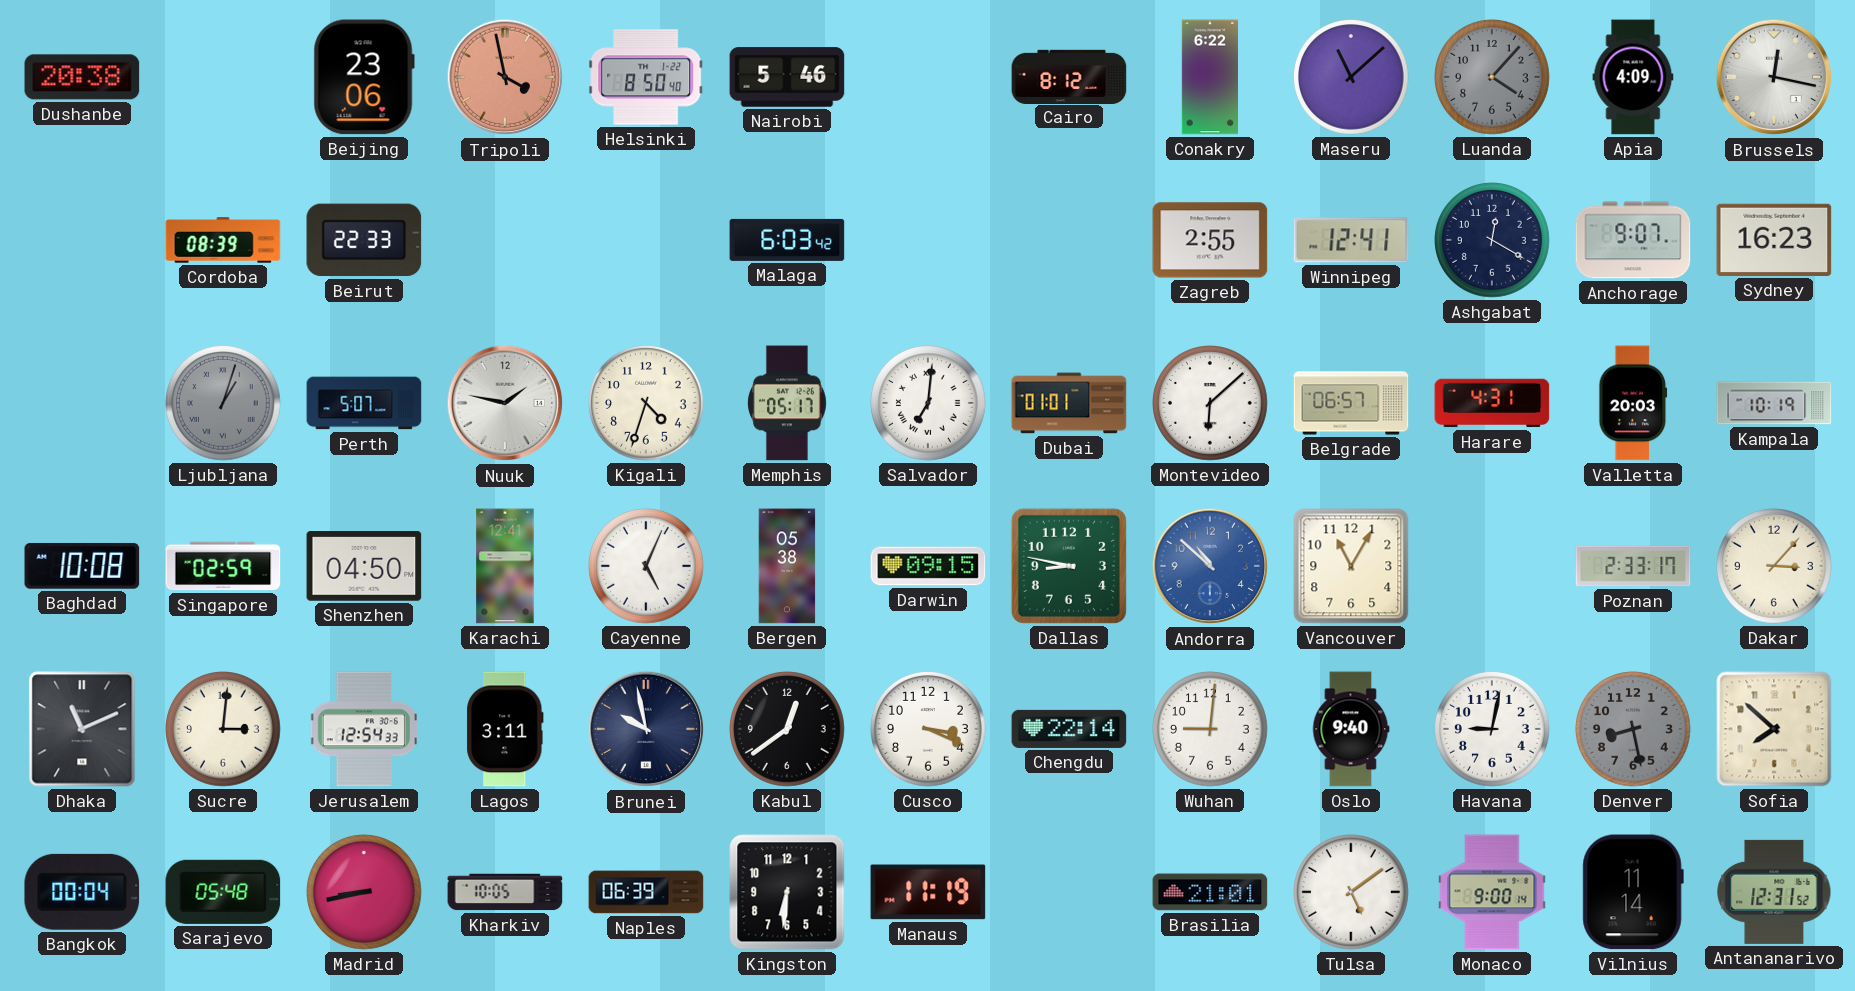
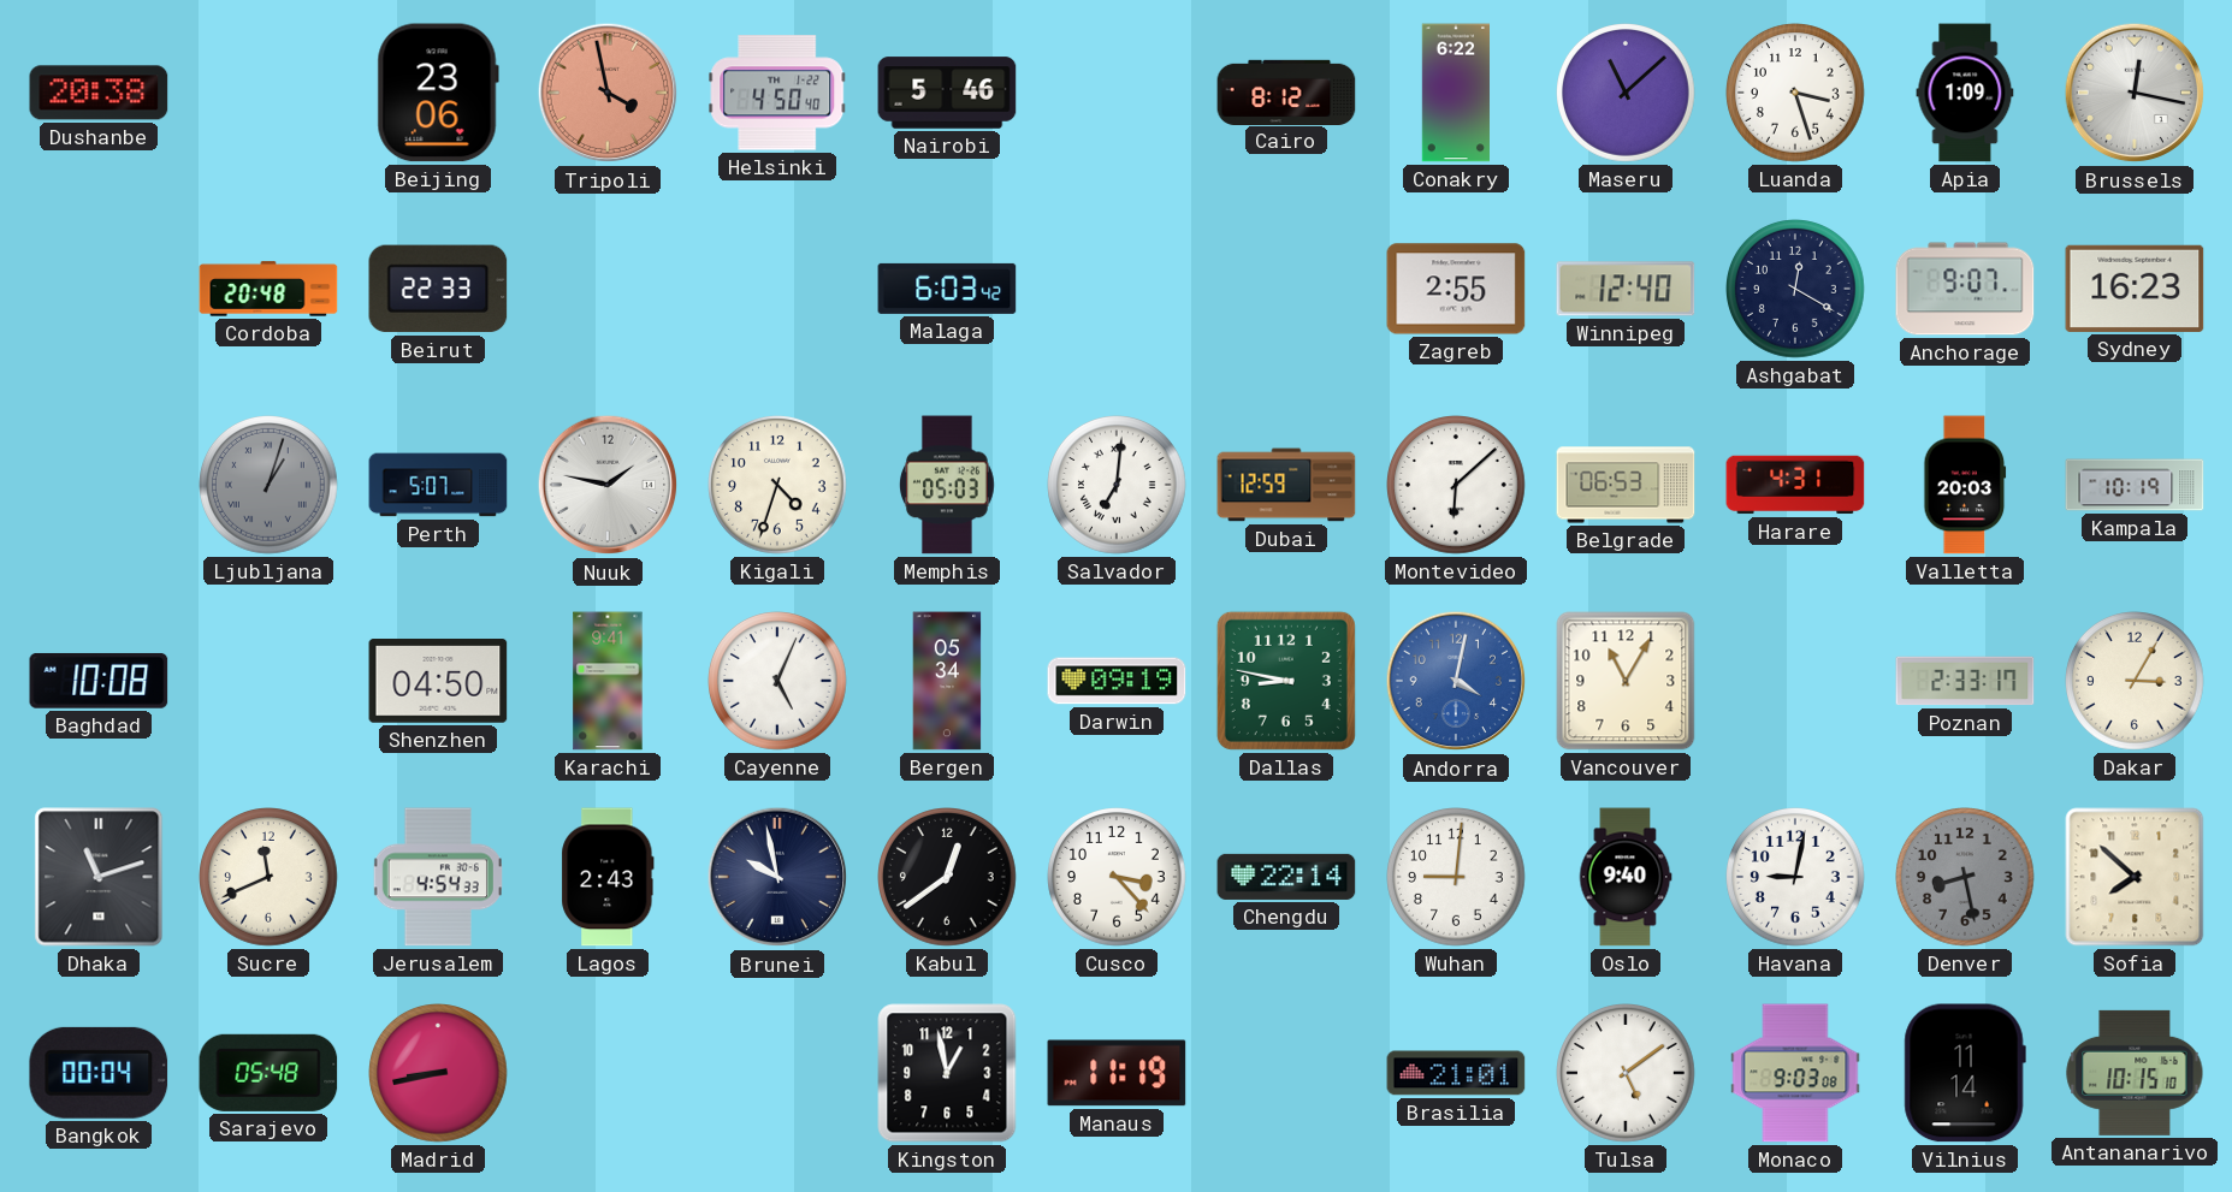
Helsinki: 8:50 -> 4:50
Luanda: 4:07 -> 3:27
Luanda dial: grey -> white
Apia: 4:09 -> 1:09
Cordoba: 08:39 -> 20:48
Winnipeg: 12:41 -> 12:40
Memphis: 05:17 -> 05:03
Dubai: 01:01 -> 12:59
Belgrade: 06:57 -> 06:53
Singapore: 02:59 -> none
Karachi: 12:41 -> 9:41
Bergen: 05:38 -> 05:34
Darwin: 09:15 -> 09:19
Andorra: 10:52 -> 4:02
Dakar: 3:07 -> 3:05
Dhaka: 11:11 -> 11:12
Sucre: 3:01 -> 11:41
Jerusalem: 12:54 -> 4:54
Lagos: 3:11 -> 2:43
Cusco: 3:19 -> 3:23
Kharkiv: 10:05 -> none
Naples: 06:39 -> none
Kingston: 6:31 -> 12:58
Monaco: 9:00 -> 9:03
Antananarivo: 12:31 -> 10:15
